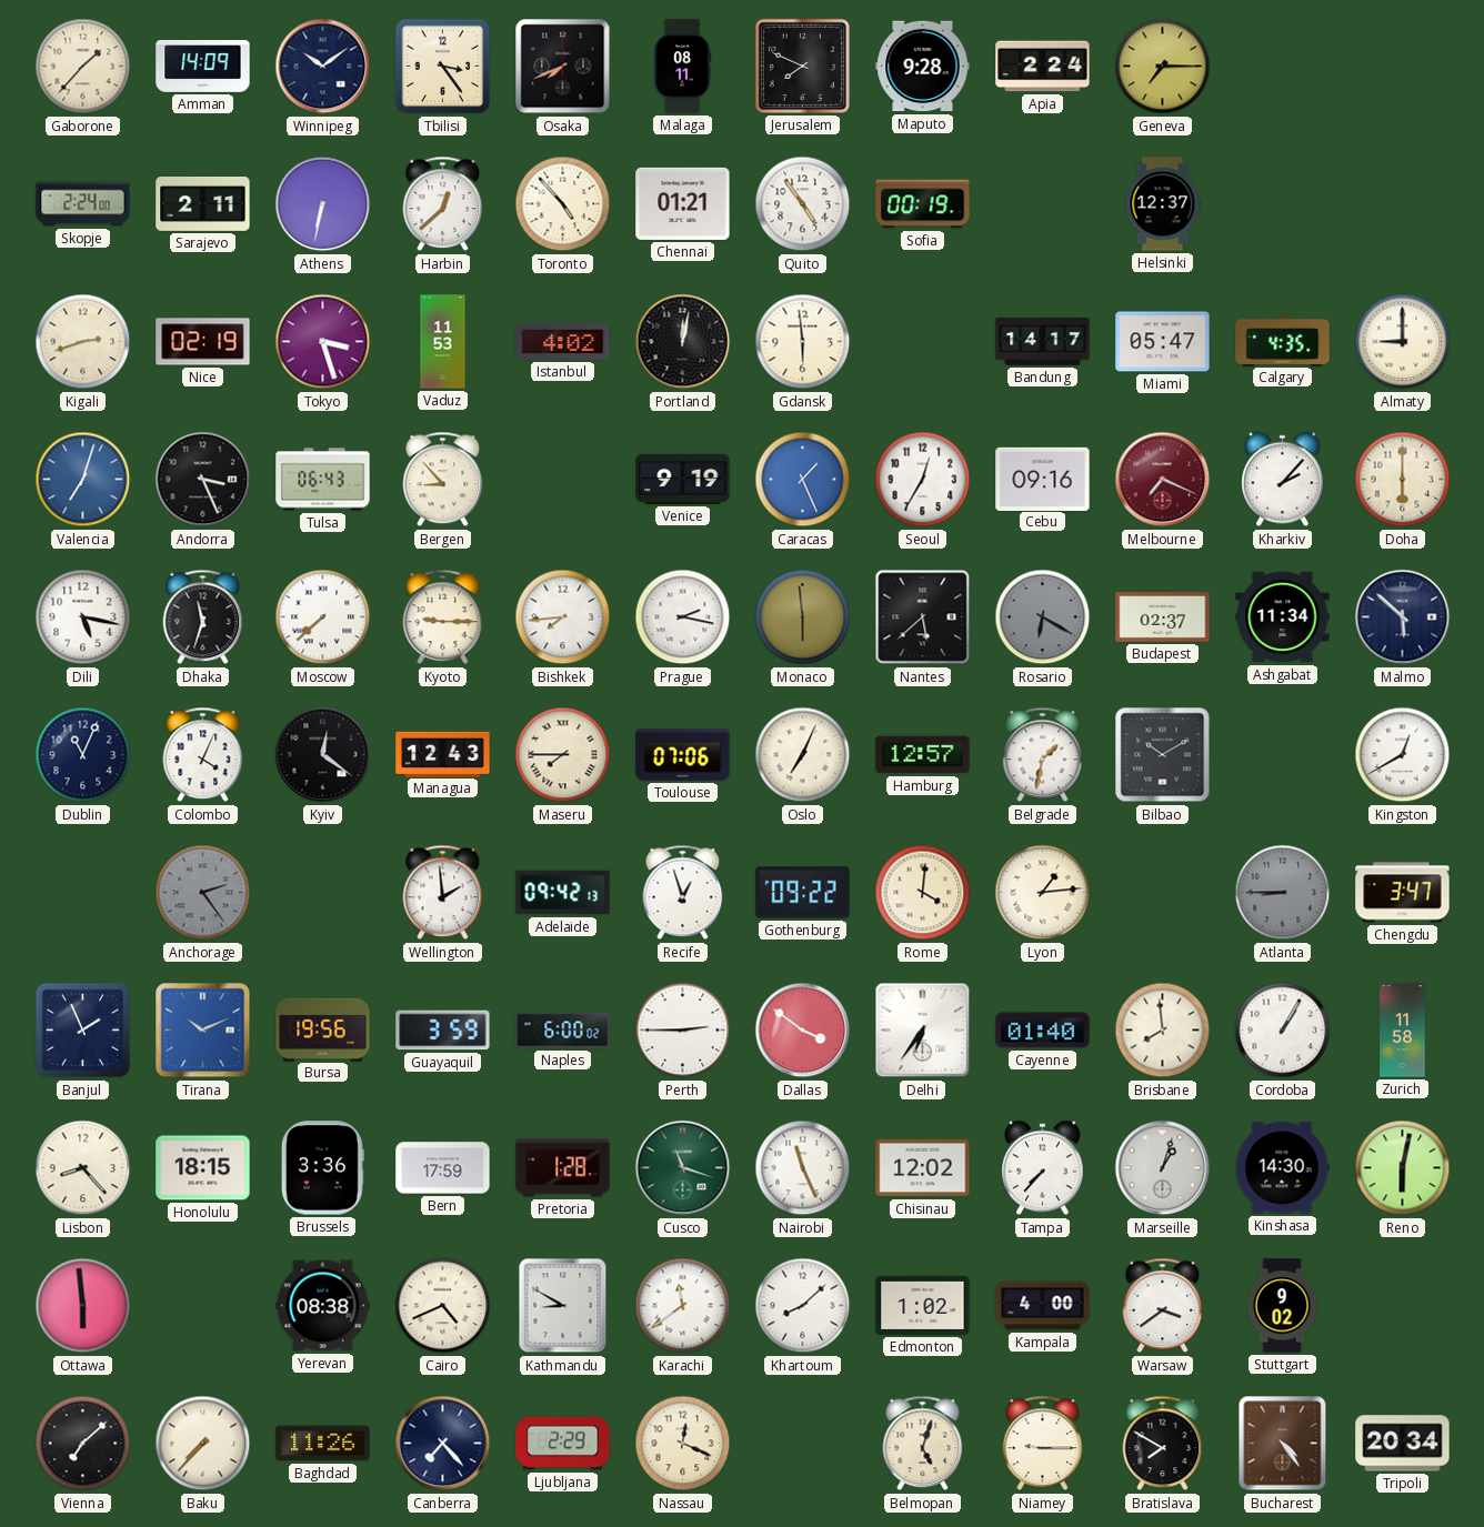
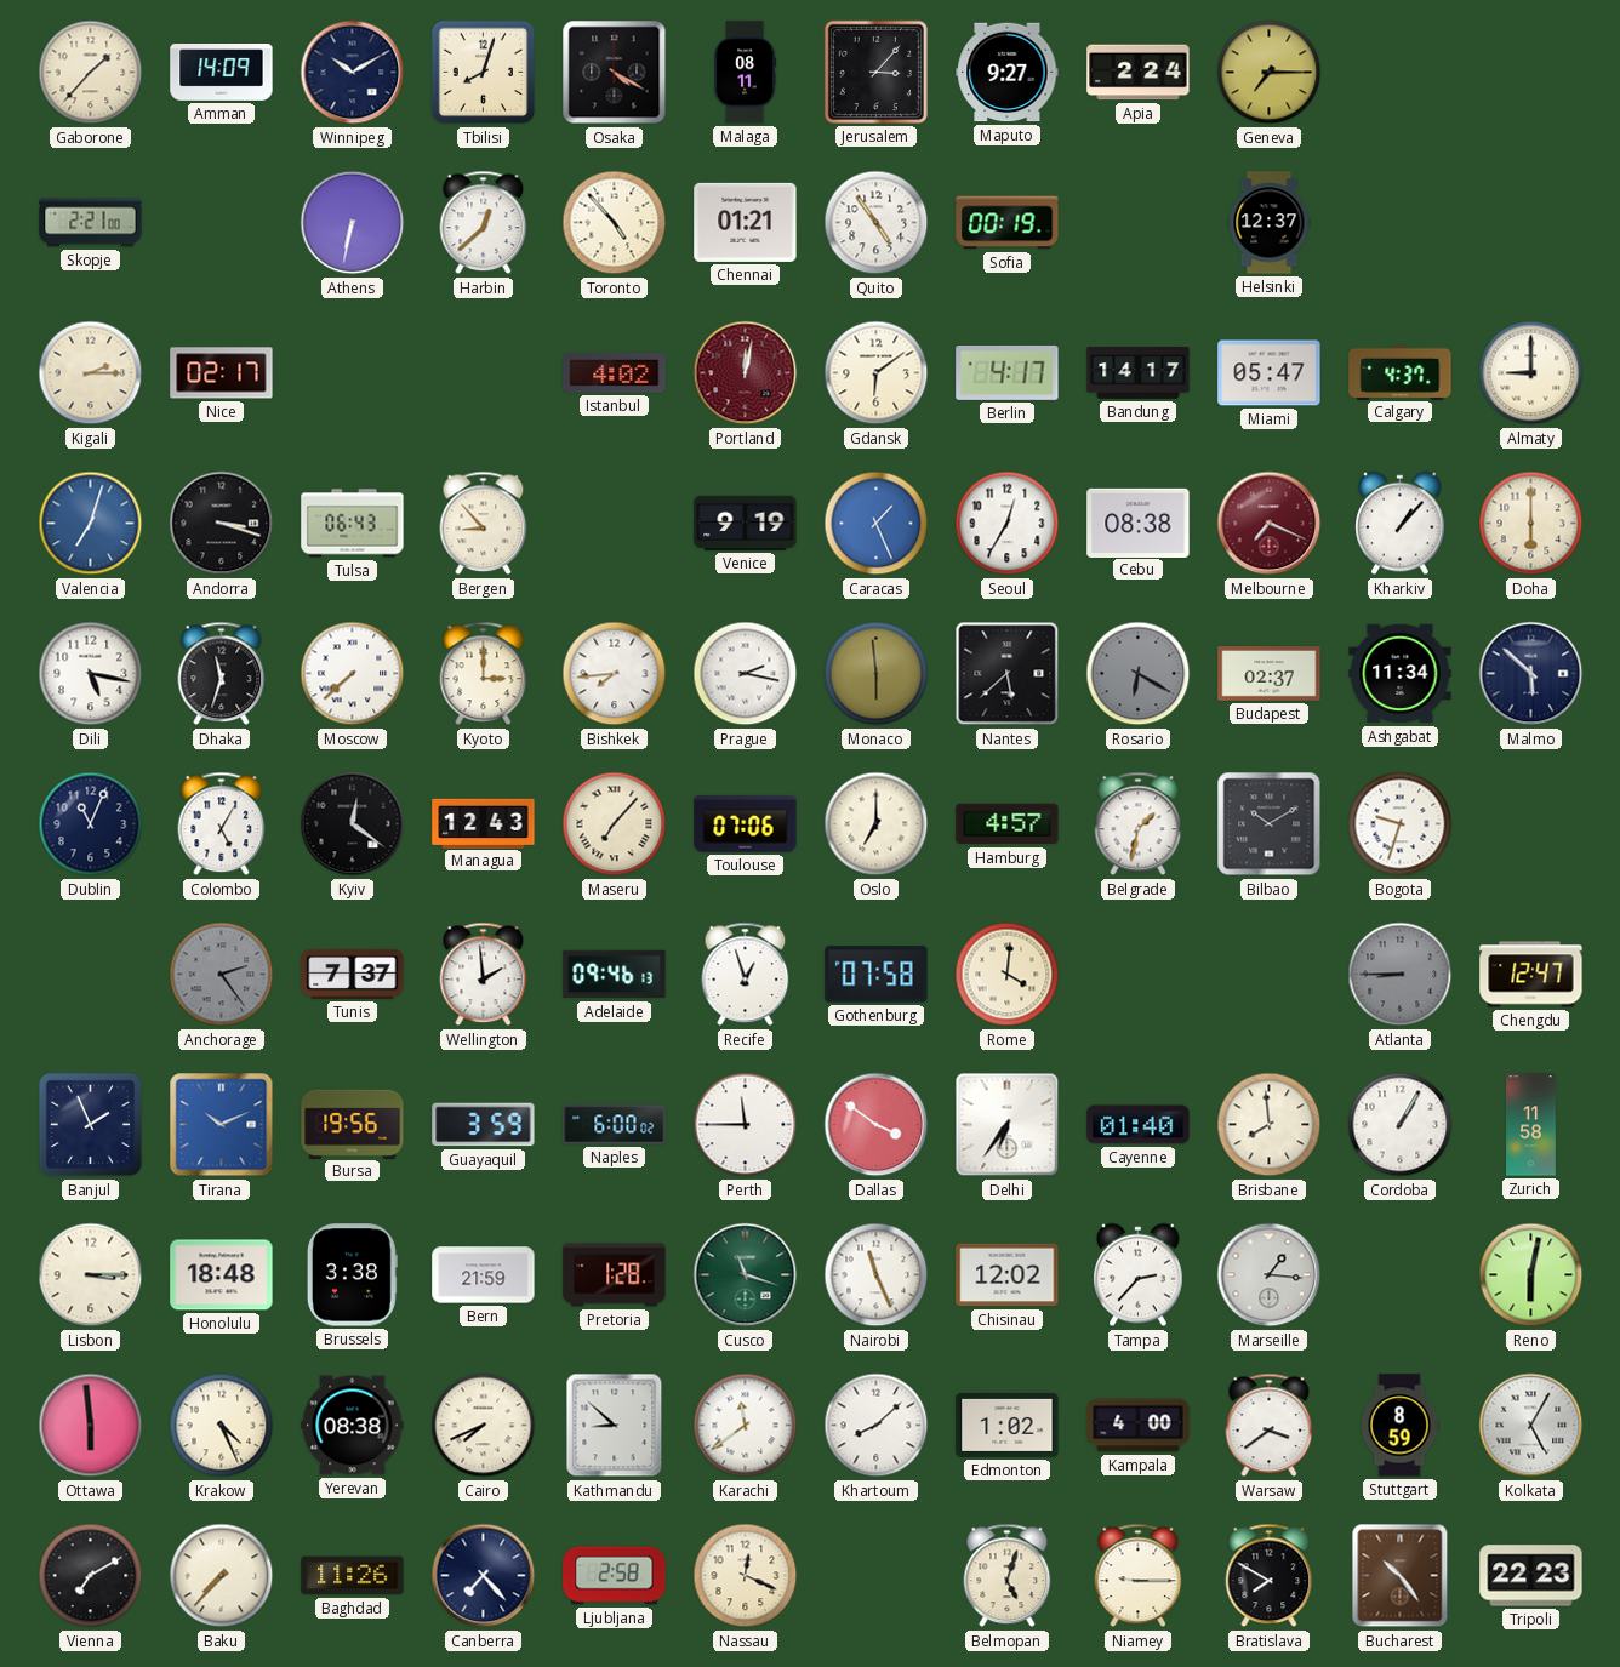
Winnipeg: 10:09 -> 10:10
Tbilisi: 3:24 -> 8:03
Osaka: 7:41 -> 4:20
Jerusalem: 7:49 -> 3:07
Maputo: 9:28 -> 9:27
Skopje: 2:24 -> 2:21
Sarajevo: 2:11 -> none
Kigali: 2:42 -> 2:15
Nice: 02:19 -> 02:17
Tokyo: 3:27 -> none
Vaduz: 11:53 -> none
Portland dial: black -> burgundy
Gdansk: 5:59 -> 6:09
Berlin: none -> 4:17
Calgary: 4:35 -> 4:37
Andorra: 3:26 -> 3:18
Cebu: 09:16 -> 08:38
Kharkiv: 2:07 -> 1:07
Kyoto: 9:15 -> 3:00
Colombo: 4:04 -> 5:05
Maseru: 7:45 -> 7:07
Oslo: 7:04 -> 7:00
Hamburg: 12:57 -> 4:57
Bogota: none -> 9:33
Kingston: 12:40 -> none
Tunis: none -> 7:37
Adelaide: 09:42 -> 09:46
Gothenburg: 09:22 -> 07:58
Lyon: 1:14 -> none
Chengdu: 3:47 -> 12:47
Perth: 2:45 -> 11:45
Lisbon: 8:23 -> 3:15
Honolulu: 18:15 -> 18:48
Brussels: 3:36 -> 3:38
Bern: 17:59 -> 21:59
Tampa: 7:37 -> 2:37
Marseille: 1:03 -> 1:16
Kinshasa: 14:30 -> none
Krakow: none -> 4:26
Cairo: 4:41 -> 7:41
Kathmandu: 8:50 -> 8:52
Stuttgart: 9:02 -> 8:59
Kolkata: none -> 5:05
Vienna: 7:08 -> 7:10
Ljubljana: 2:29 -> 2:58
Bucharest: 4:24 -> 10:24
Tripoli: 20:34 -> 22:23
